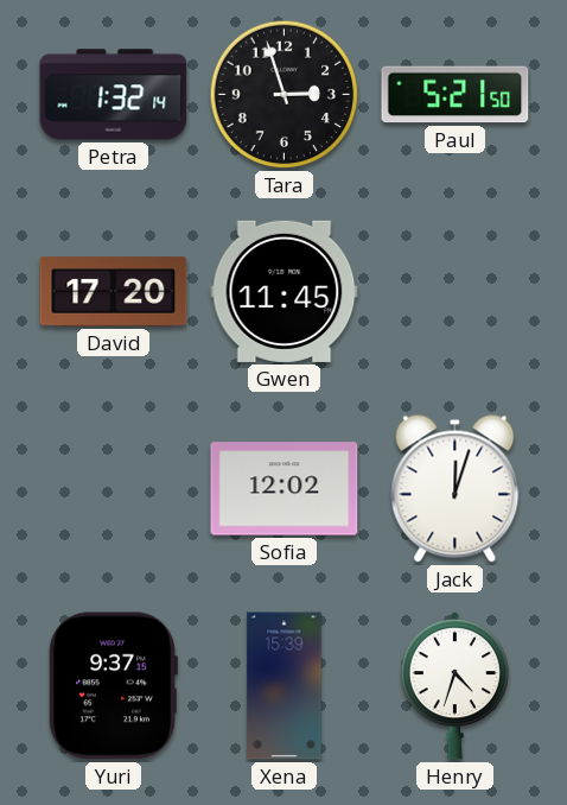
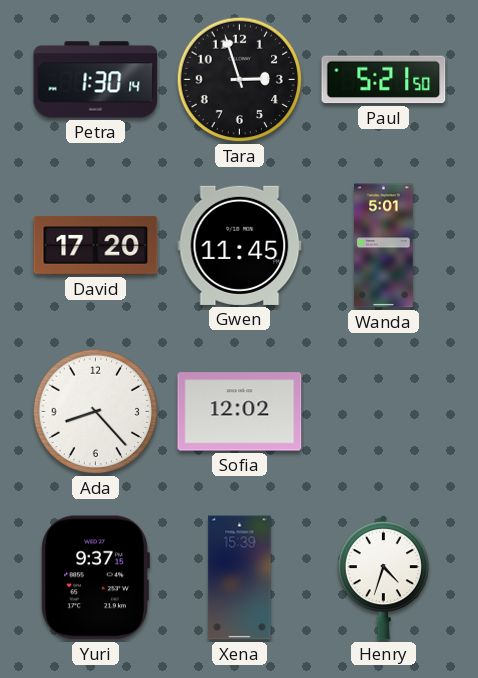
Petra: 1:32 -> 1:30
Wanda: none -> 5:01
Ada: none -> 8:23
Jack: 12:03 -> none
